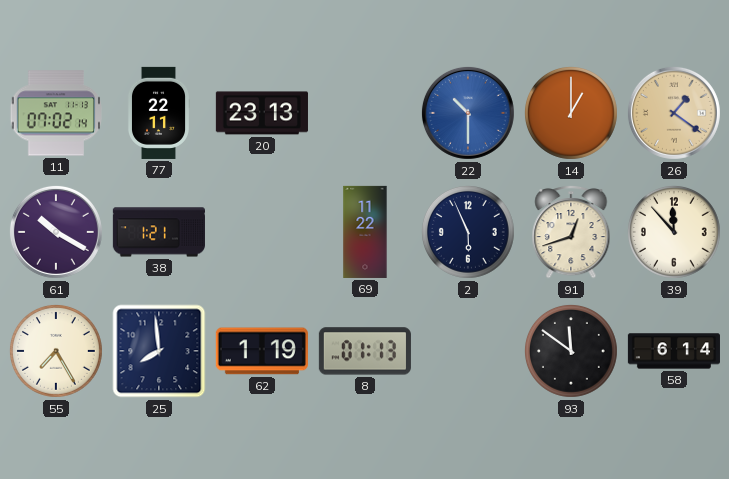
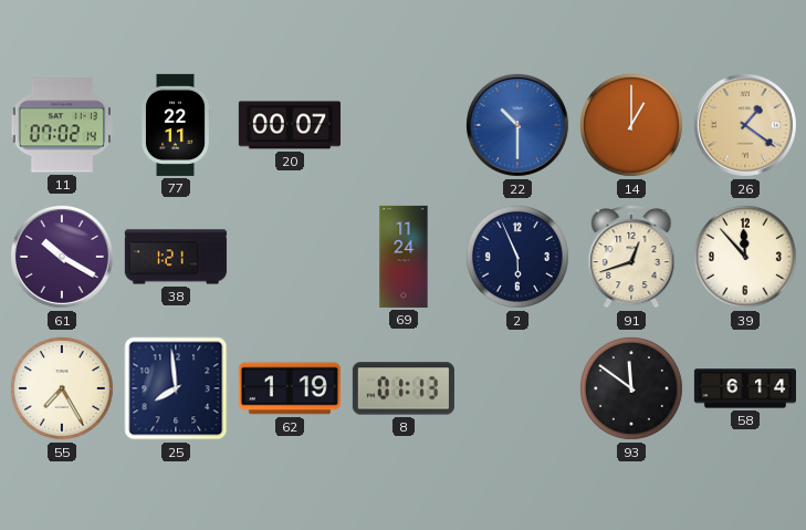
20: 23:13 -> 00:07
69: 11:22 -> 11:24
